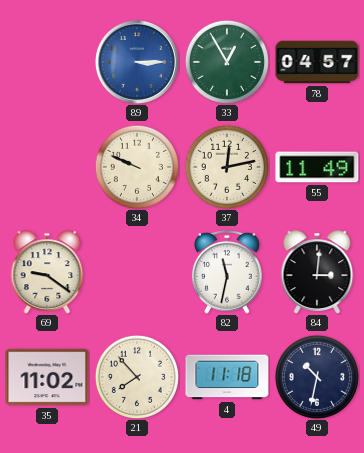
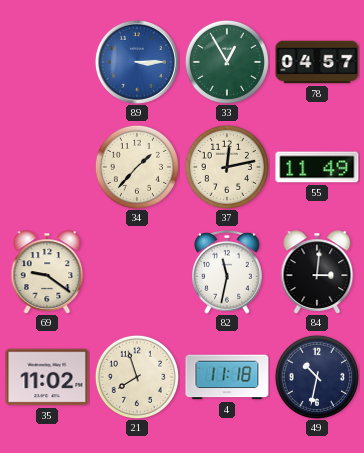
34: 9:49 -> 1:37
21: 7:53 -> 7:57
